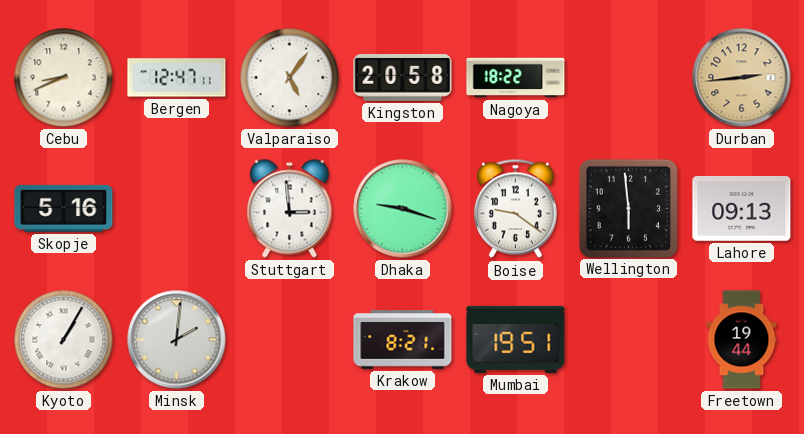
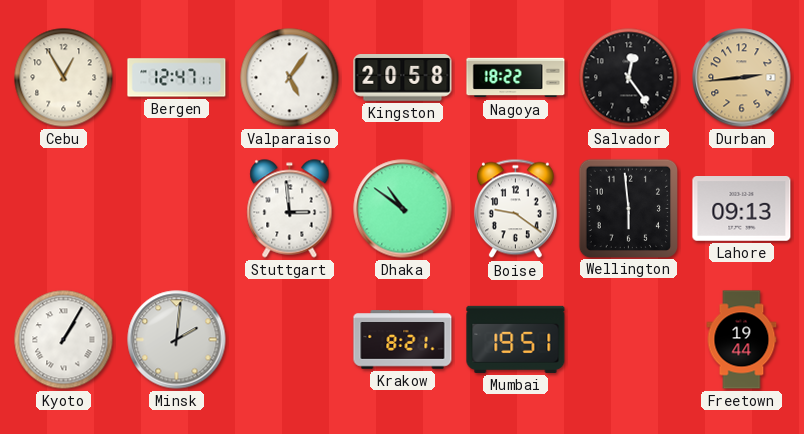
Cebu: 8:41 -> 12:55
Salvador: none -> 12:24
Skopje: 5:16 -> none
Dhaka: 9:18 -> 10:51
